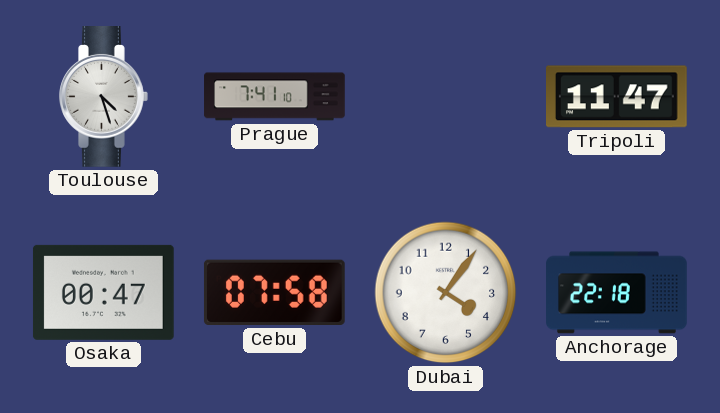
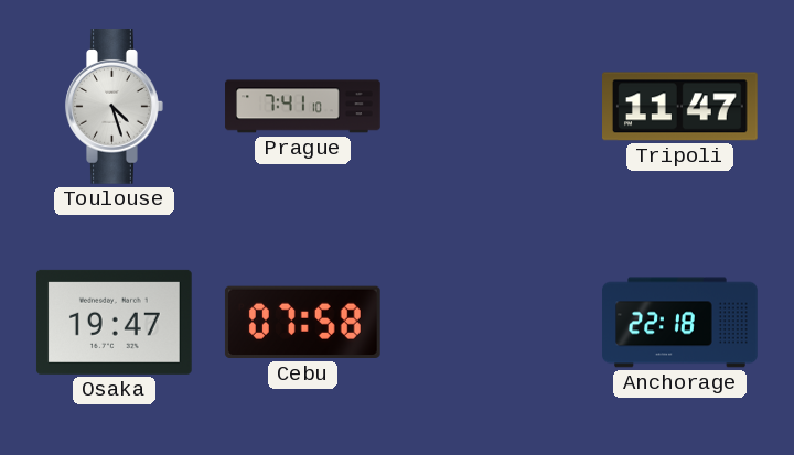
Osaka: 00:47 -> 19:47
Dubai: 4:06 -> none
